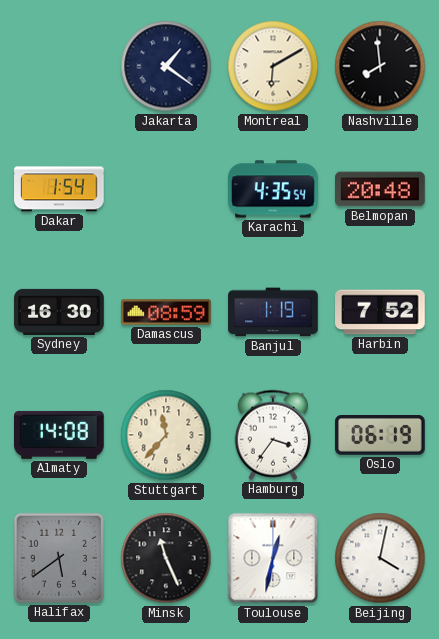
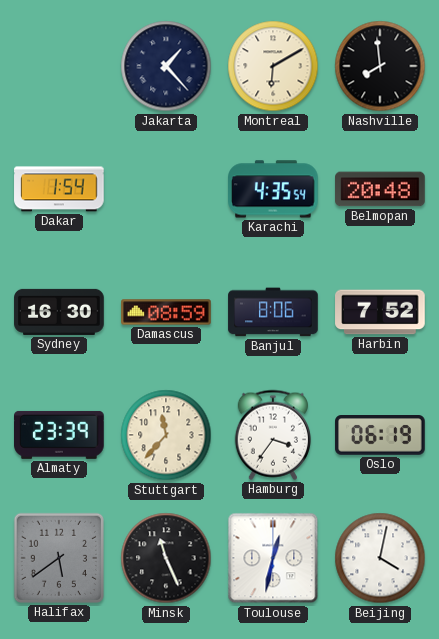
Jakarta: 1:21 -> 1:23
Banjul: 1:19 -> 8:06
Almaty: 14:08 -> 23:39
